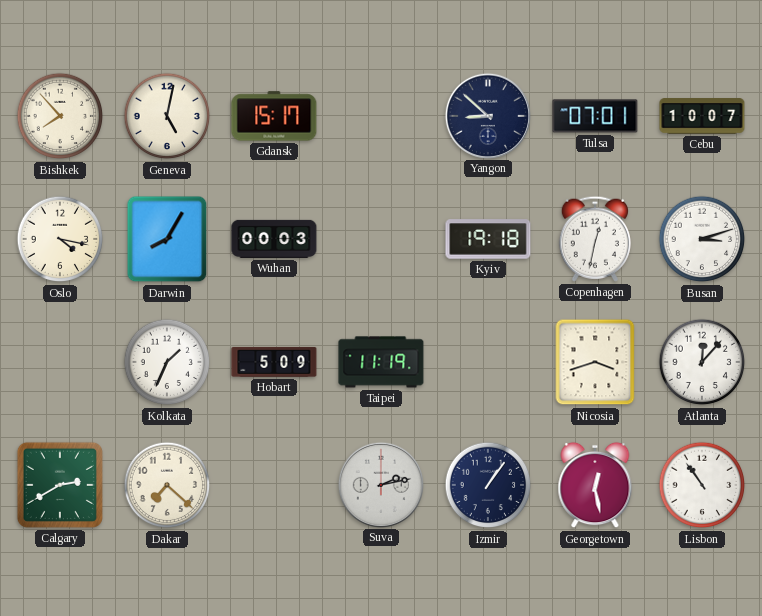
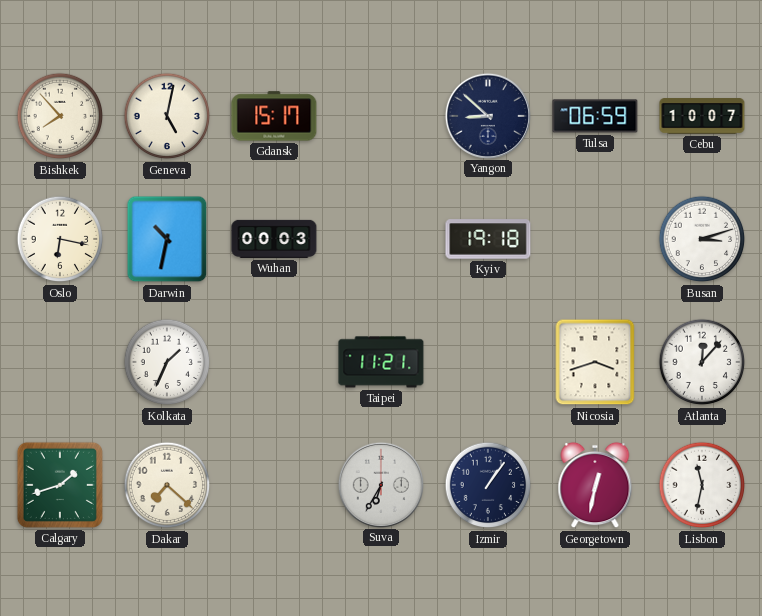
Tulsa: 07:01 -> 06:59
Oslo: 4:17 -> 6:17
Darwin: 8:05 -> 10:32
Copenhagen: 12:32 -> none
Hobart: 5:09 -> none
Taipei: 11:19 -> 11:21
Calgary: 2:40 -> 1:42
Suva: 2:13 -> 6:35
Georgetown: 12:28 -> 12:32
Lisbon: 10:54 -> 11:32
